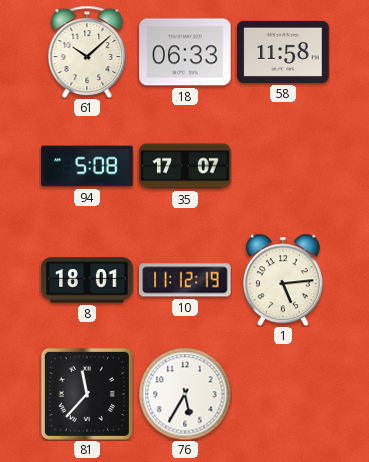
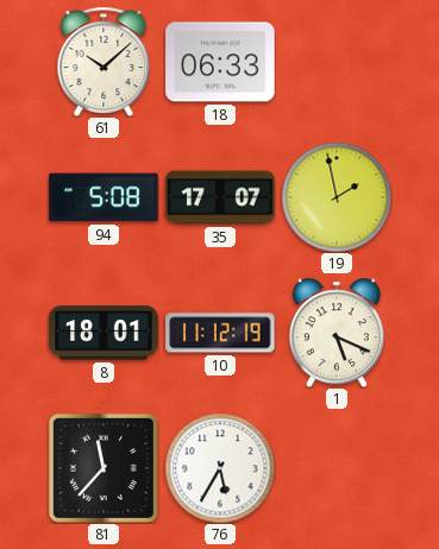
58: 11:58 -> none
19: none -> 1:58
1: 5:14 -> 5:19
